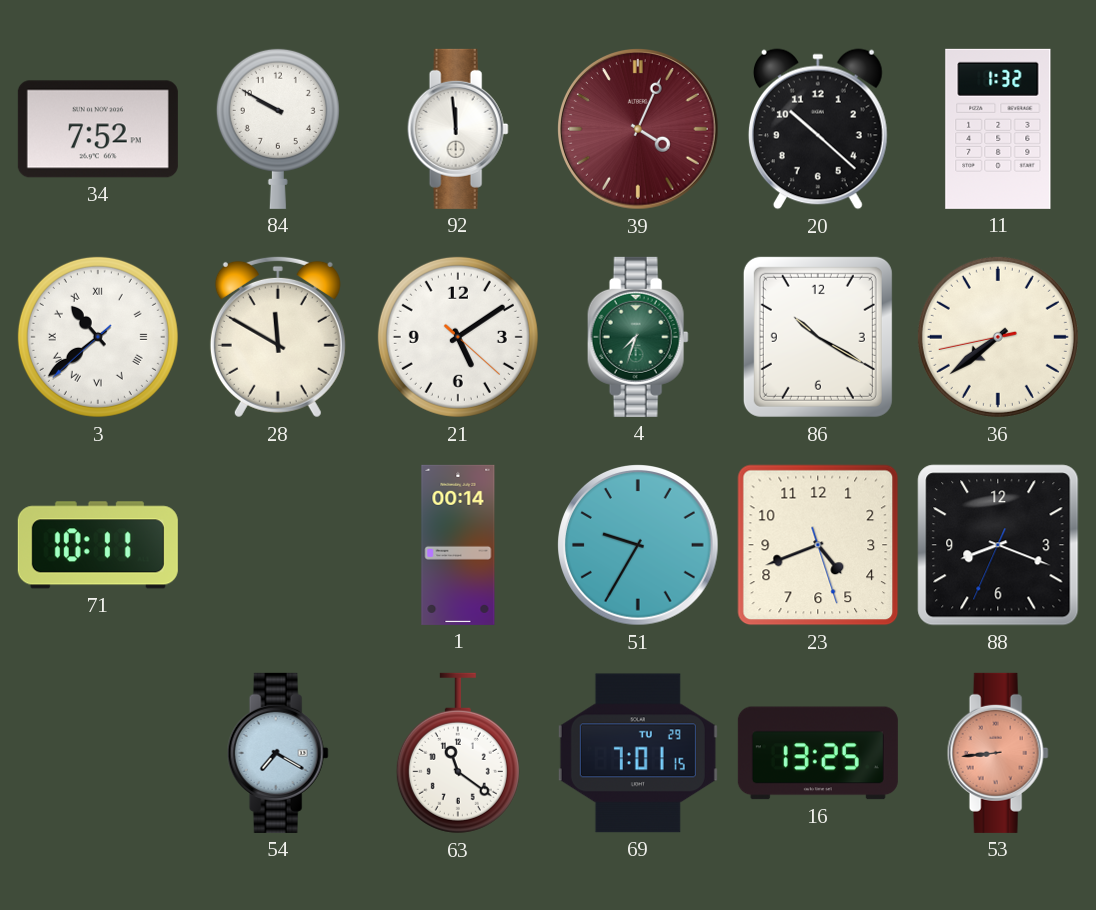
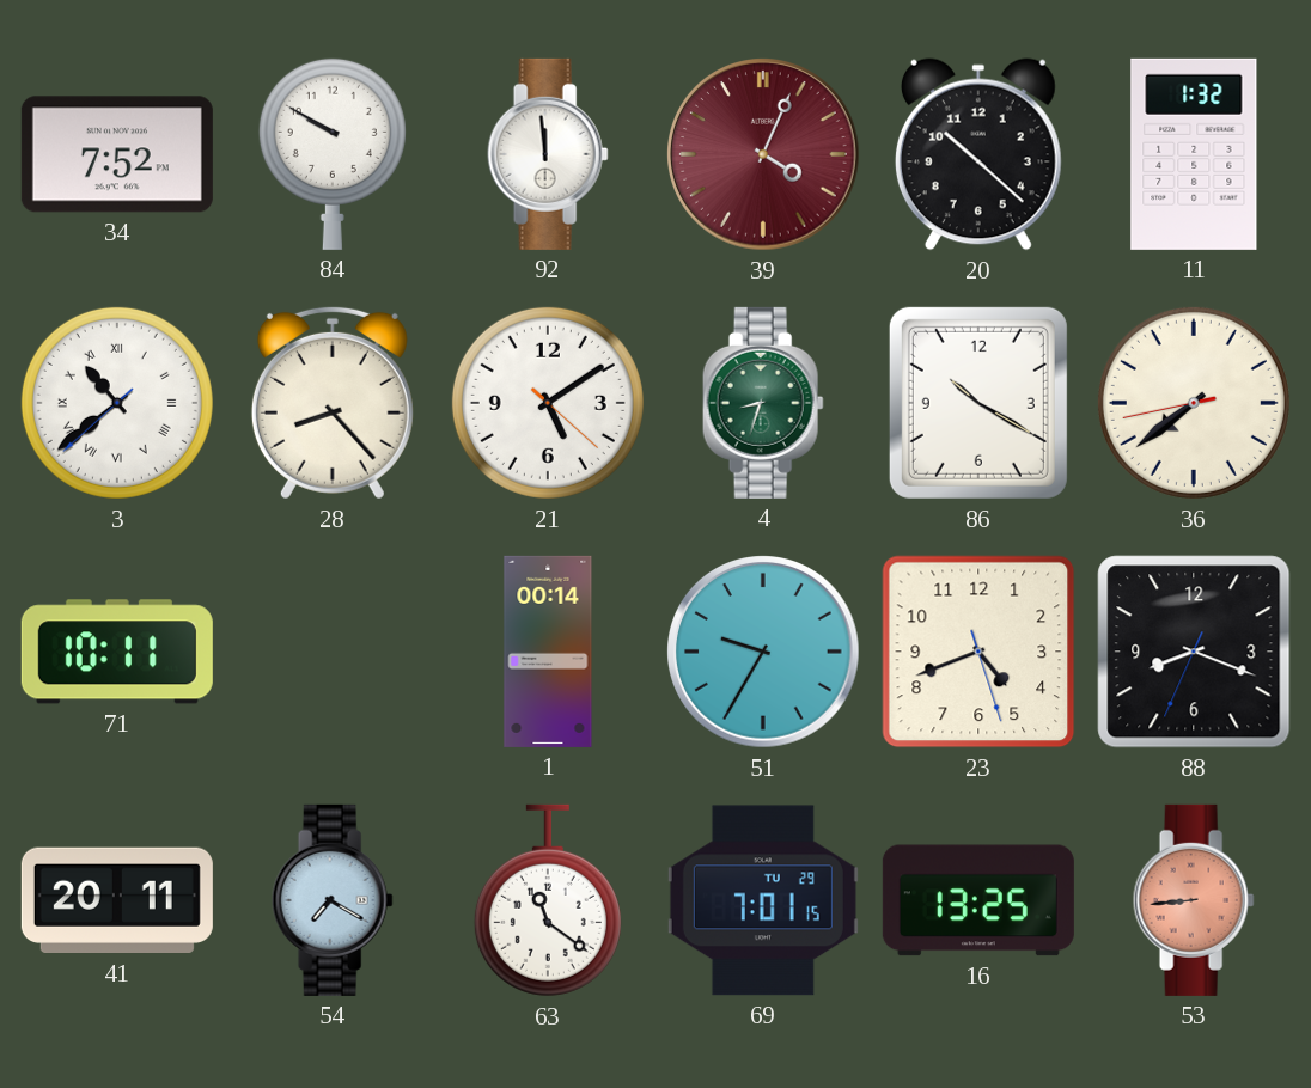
28: 11:50 -> 8:23
4: 7:33 -> 8:33
41: none -> 20:11
